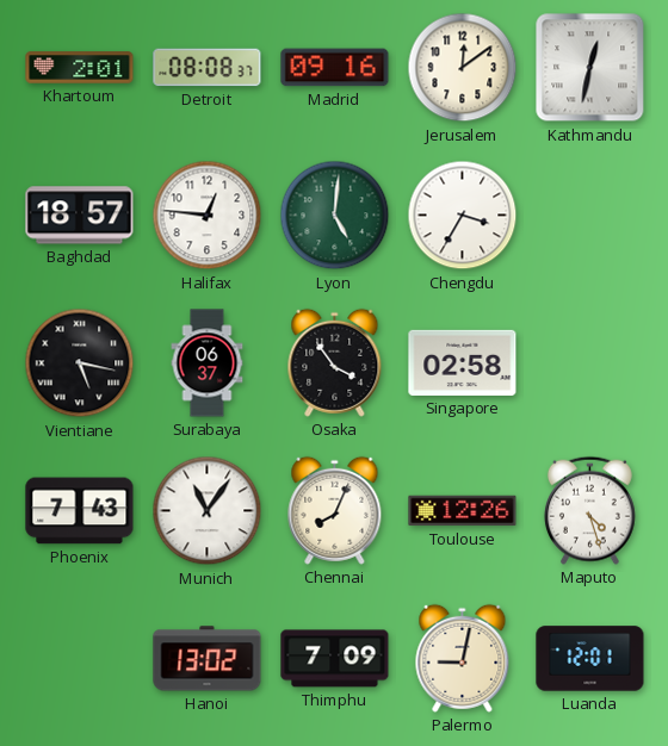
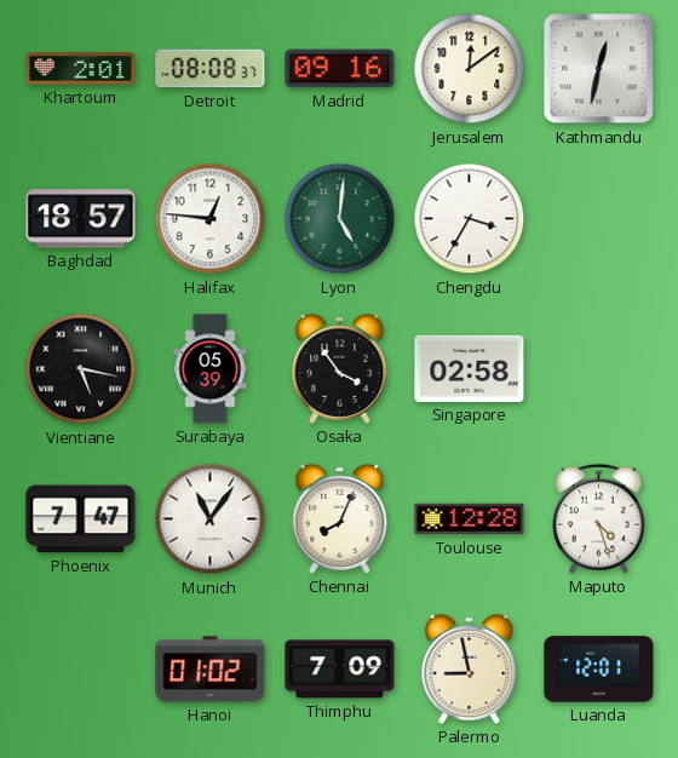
Surabaya: 06:37 -> 05:39
Phoenix: 7:43 -> 7:47
Toulouse: 12:26 -> 12:28
Hanoi: 13:02 -> 01:02
Palermo: 9:02 -> 8:58
